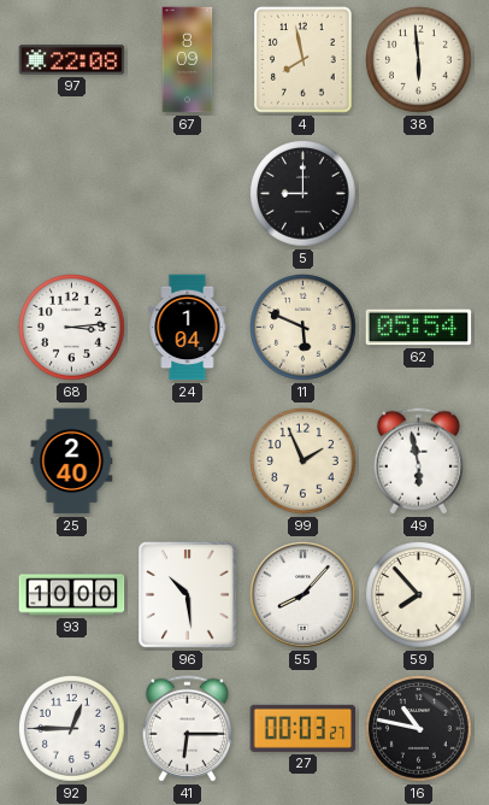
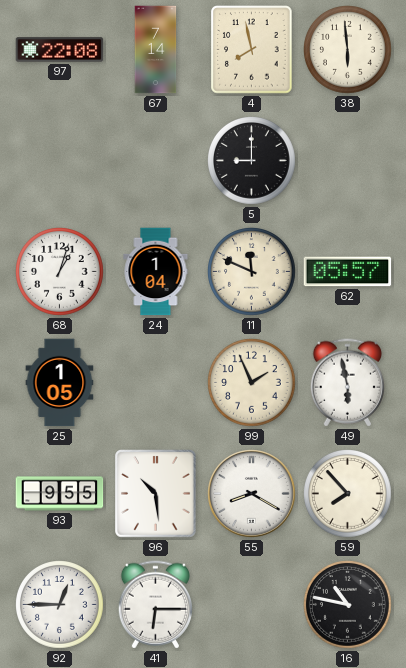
67: 8:09 -> 7:14
68: 3:14 -> 1:03
11: 5:49 -> 11:49
62: 05:54 -> 05:57
25: 2:40 -> 1:05
93: 10:00 -> 9:55
55: 8:07 -> 8:20
27: 00:03 -> none
